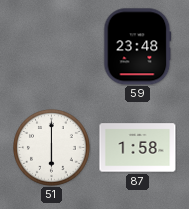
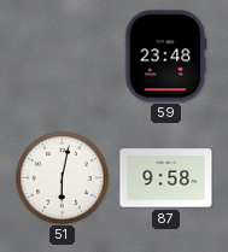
51: 6:00 -> 6:02
87: 1:58 -> 9:58
